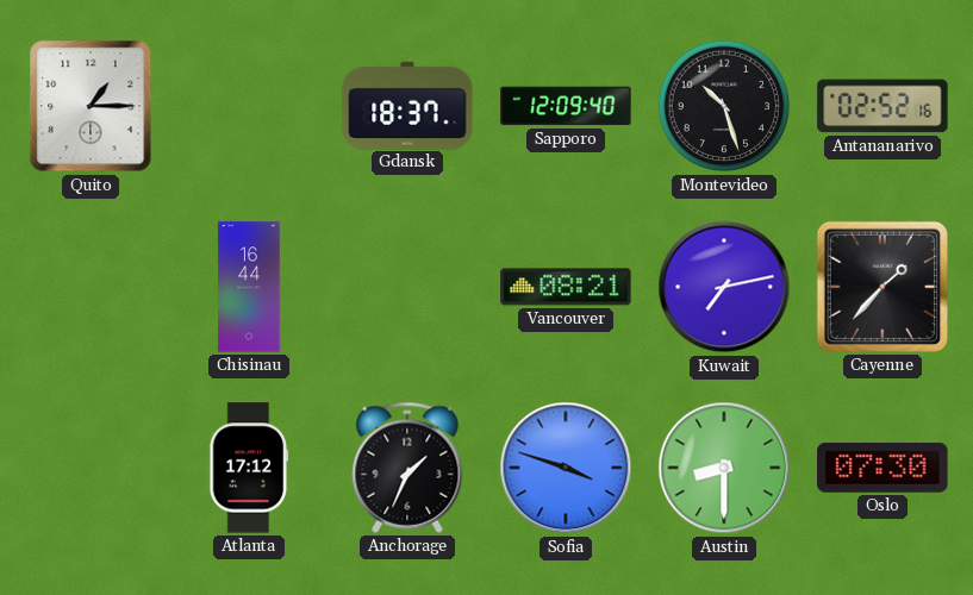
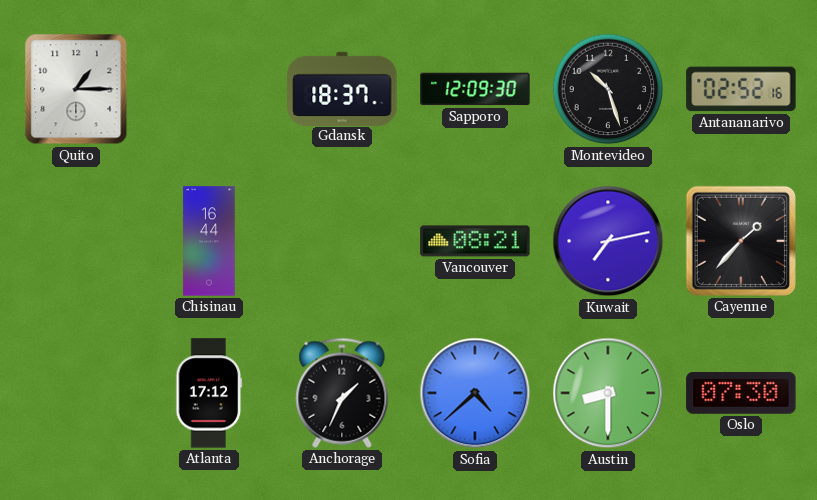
Sapporo: 12:09:40 -> 12:09:30
Sofia: 3:48 -> 4:38
